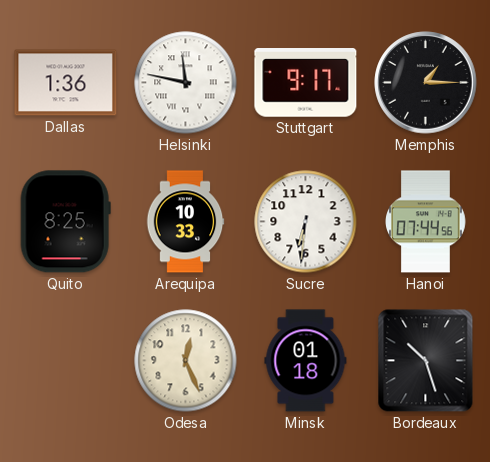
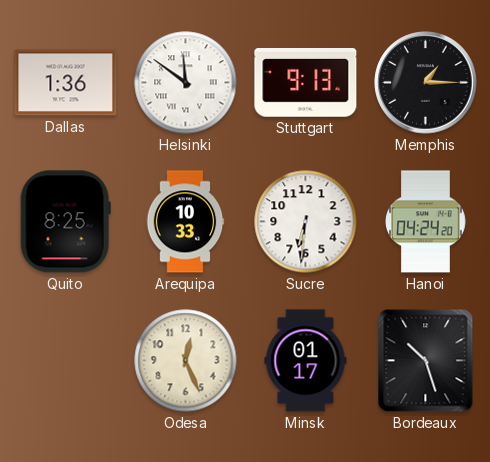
Helsinki: 11:47 -> 11:51
Stuttgart: 9:17 -> 9:13
Hanoi: 07:44 -> 04:24
Minsk: 01:18 -> 01:17
